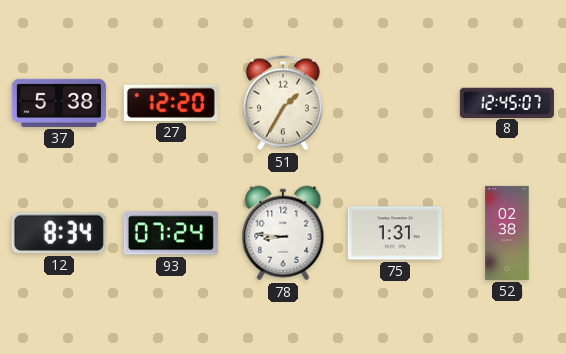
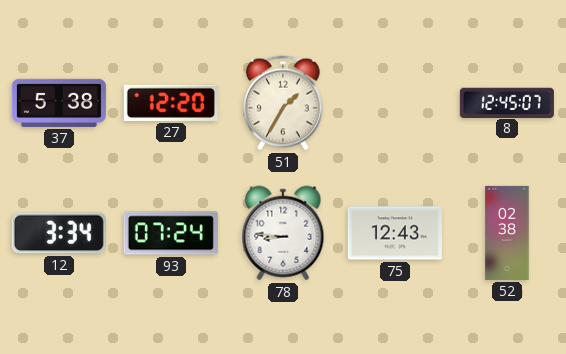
12: 8:34 -> 3:34
75: 1:31 -> 12:43
